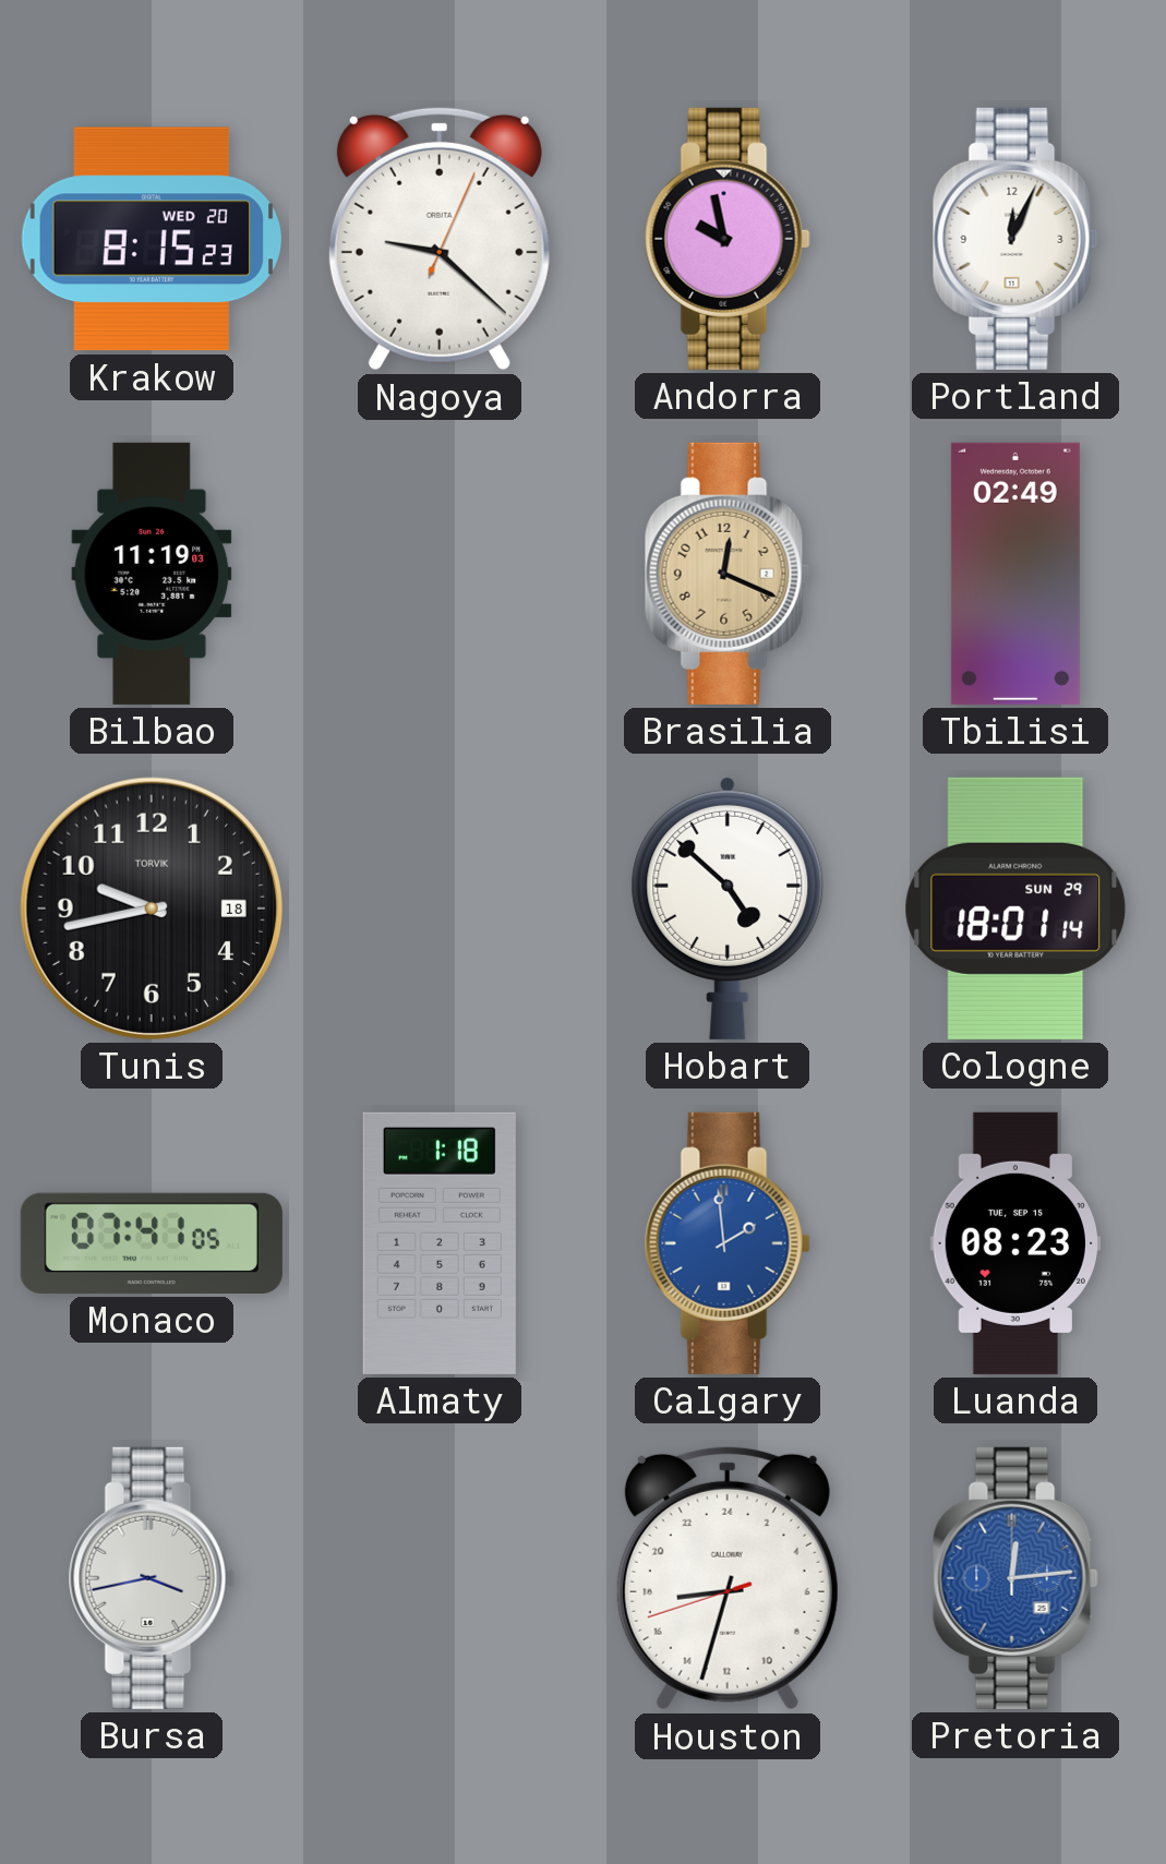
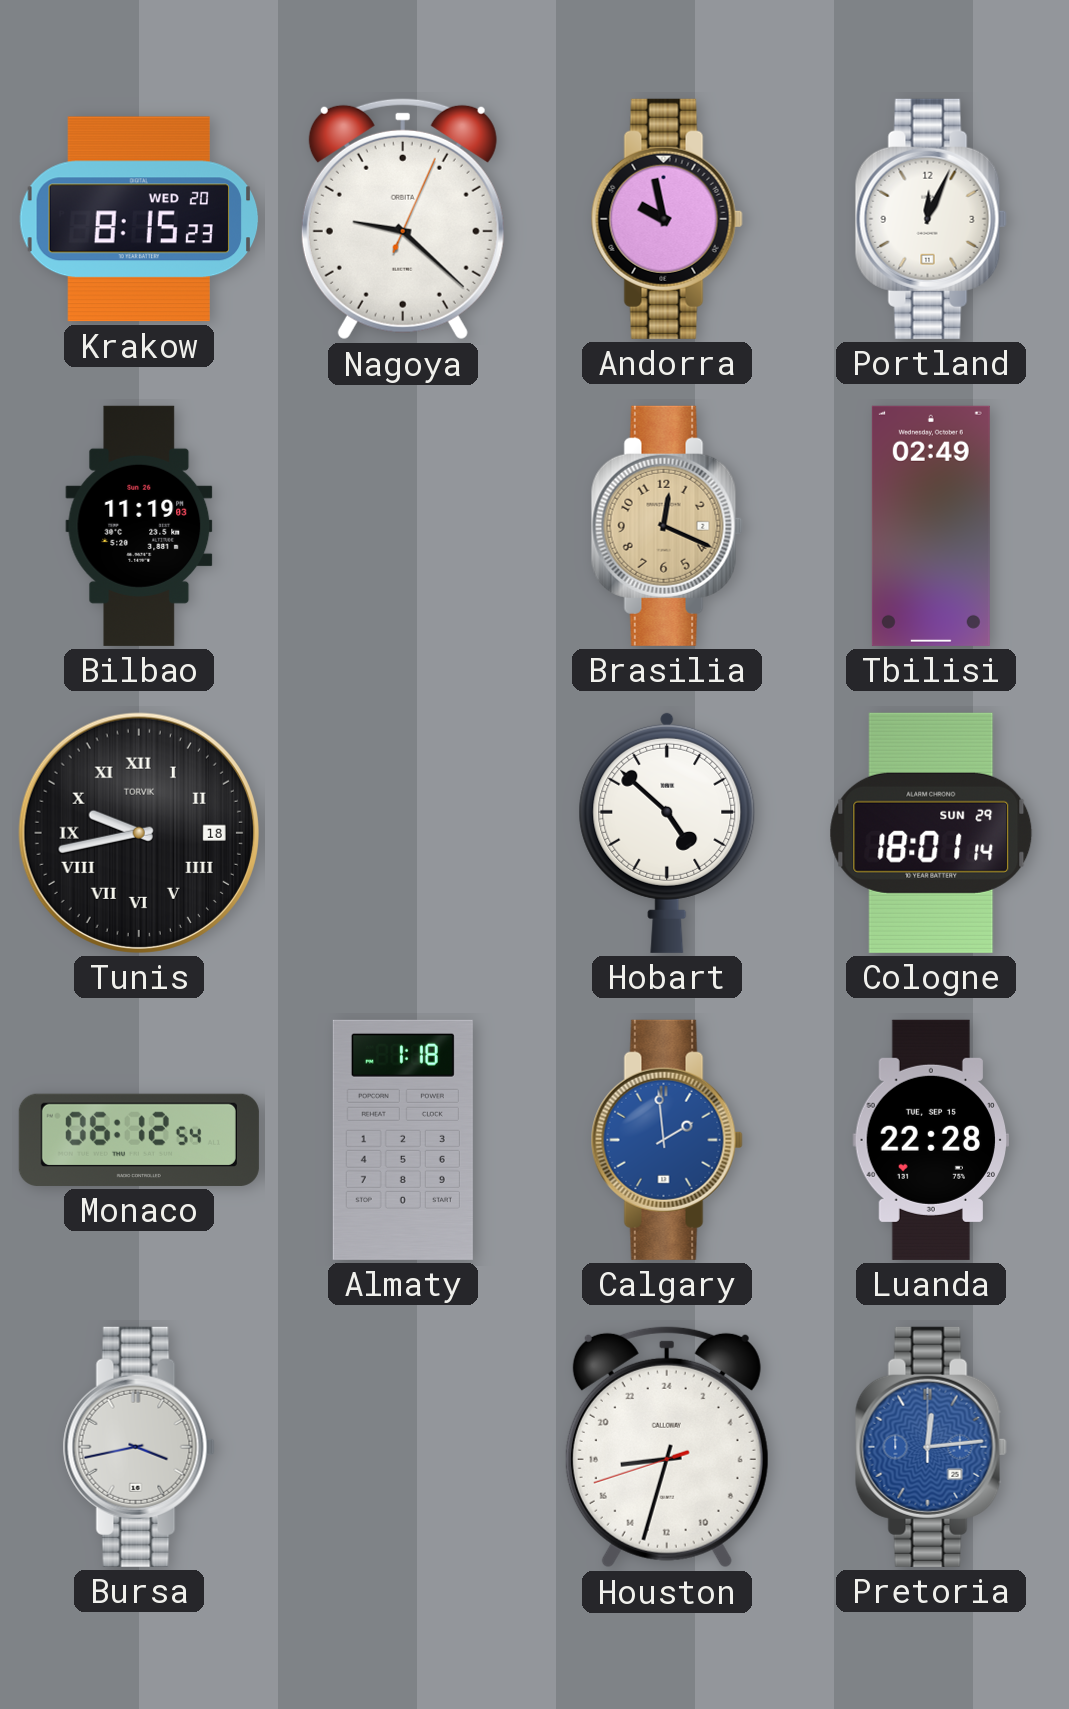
Tunis numerals: Arabic -> Roman
Monaco: 07:41 -> 06:12
Luanda: 08:23 -> 22:28
